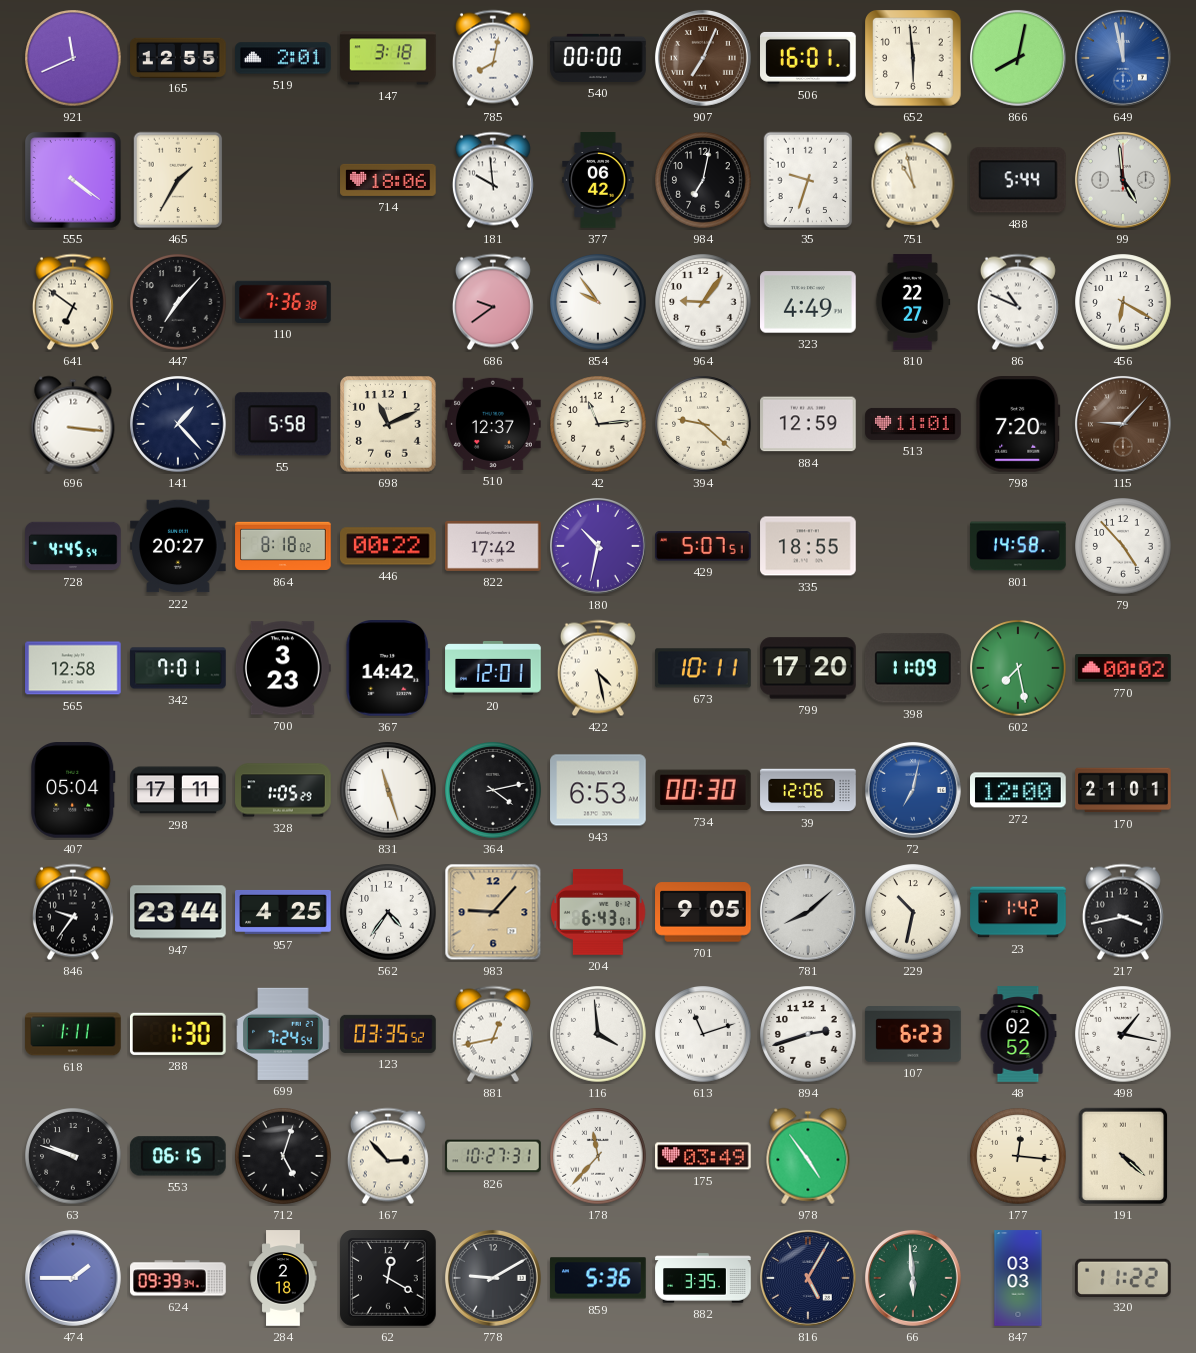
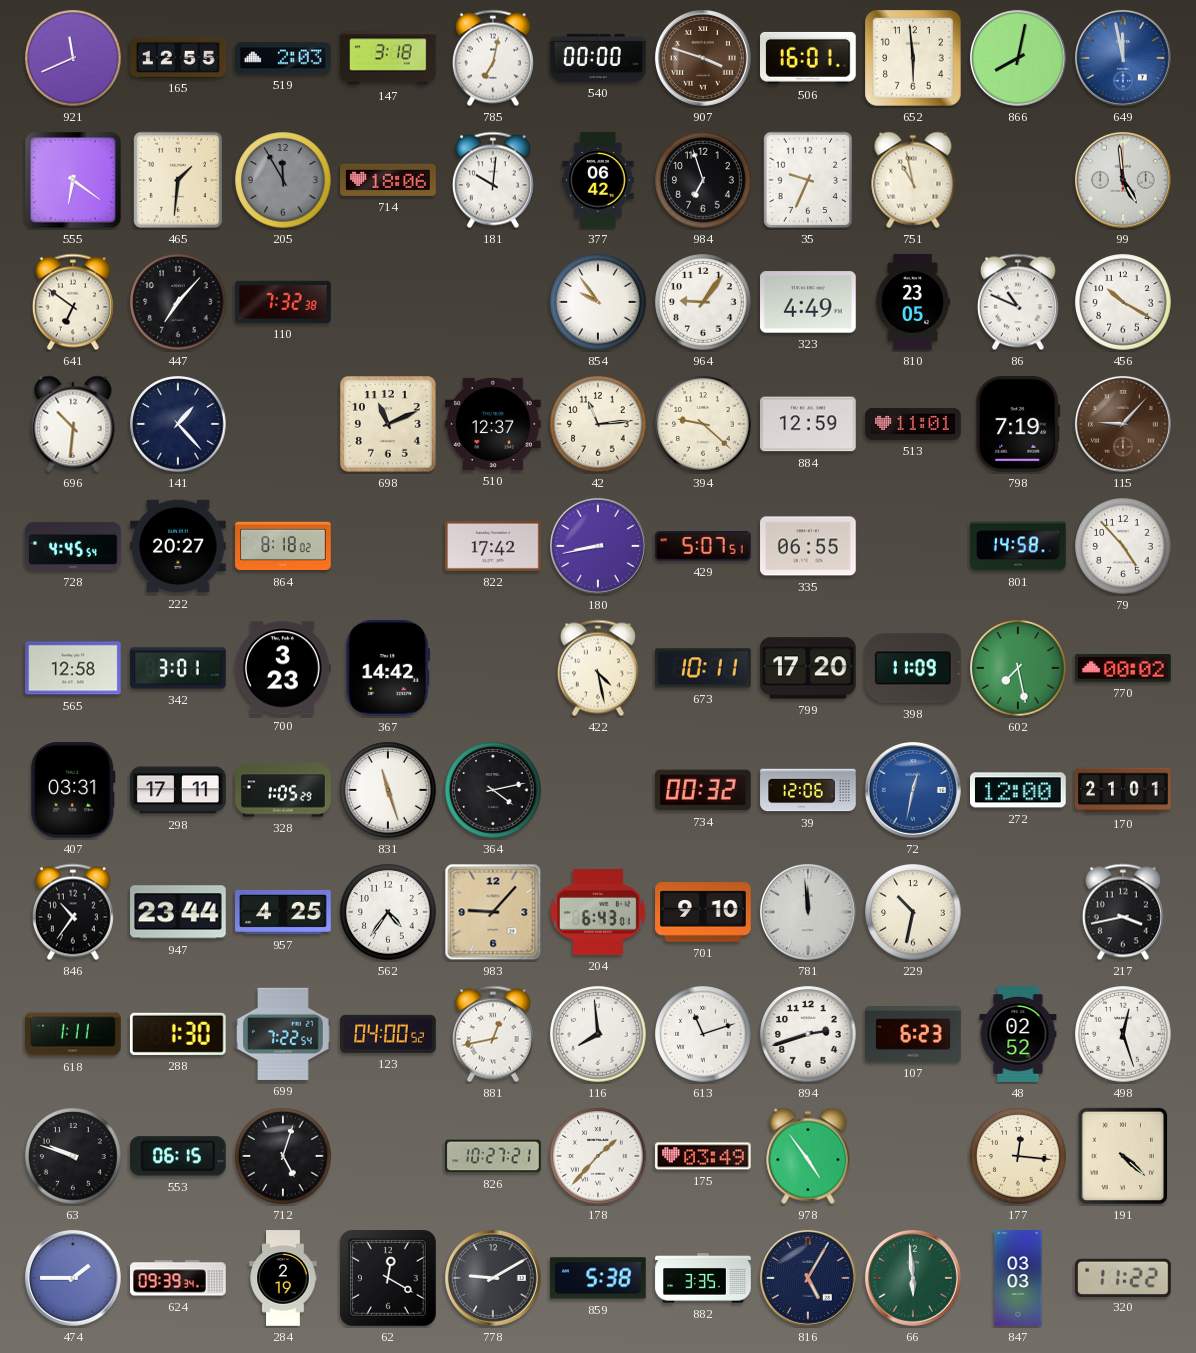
519: 2:01 -> 2:03
785: 8:02 -> 7:02
907: 7:04 -> 3:48
555: 4:21 -> 6:21
465: 1:35 -> 1:31
205: none -> 11:55
181: 9:59 -> 10:01
984: 7:02 -> 6:57
35: 9:33 -> 9:34
488: 5:44 -> none
110: 7:36 -> 7:32
686: 9:39 -> none
810: 22:27 -> 23:05
456: 6:20 -> 10:20
696: 3:16 -> 10:31
55: 5:58 -> none
798: 7:20 -> 7:19
446: 00:22 -> none
180: 10:32 -> 8:43
335: 18:55 -> 06:55
342: 7:01 -> 3:01
20: 12:01 -> none
407: 05:04 -> 03:31
943: 6:53 -> none
734: 00:30 -> 00:32
72: 7:02 -> 12:32
846: 9:36 -> 10:36
701: 9:05 -> 9:10
781: 8:08 -> 11:59
23: 1:42 -> none
699: 7:24 -> 7:22
123: 03:35 -> 04:00
116: 3:59 -> 7:59
498: 1:17 -> 12:27
167: 2:53 -> none
826: 10:27:31 -> 10:27:21
178: 11:37 -> 1:37
284: 2:18 -> 2:19
859: 5:36 -> 5:38
